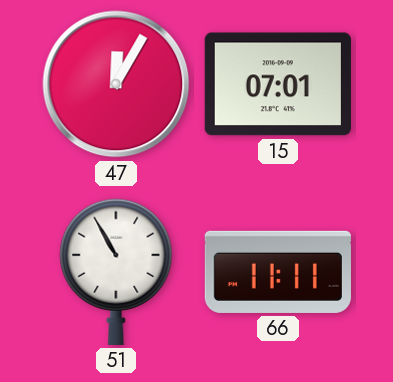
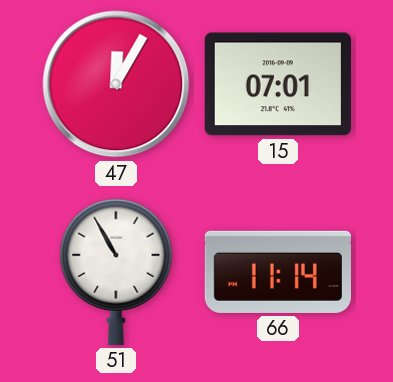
66: 11:11 -> 11:14
